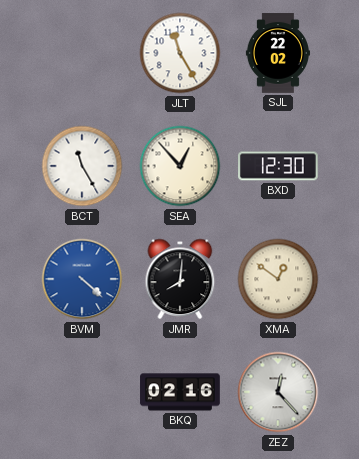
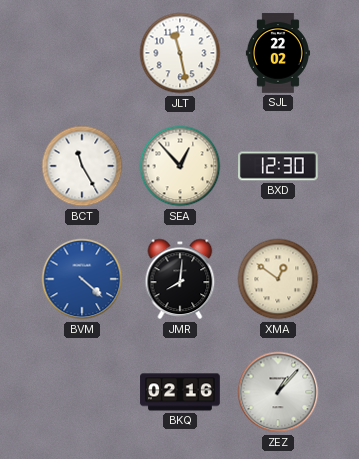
JLT: 11:25 -> 11:28
ZEZ: 12:23 -> 1:07
